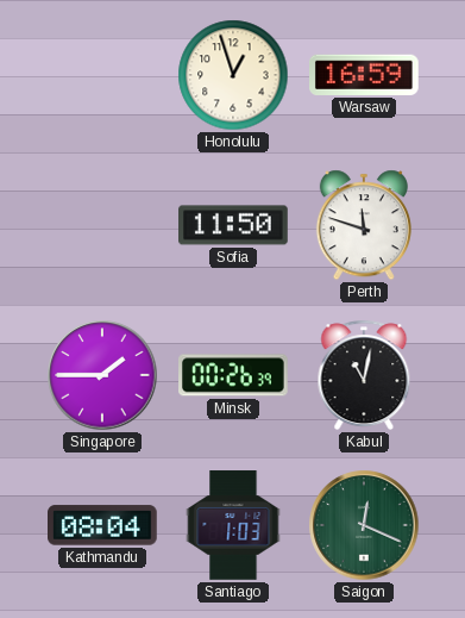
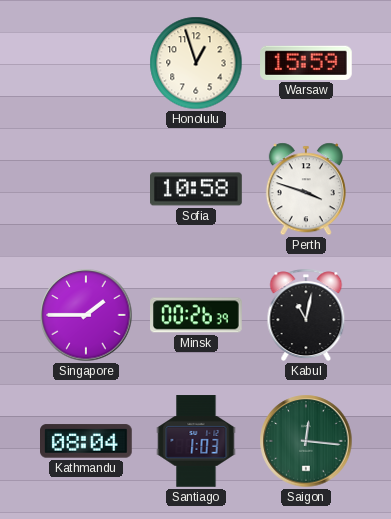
Warsaw: 16:59 -> 15:59
Sofia: 11:50 -> 10:58
Perth: 11:48 -> 3:48
Saigon: 12:19 -> 12:16
